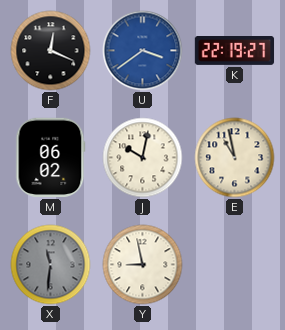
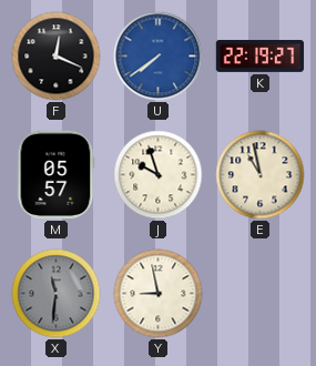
U: 3:39 -> 7:39
M: 06:02 -> 05:57
J: 10:02 -> 9:57
